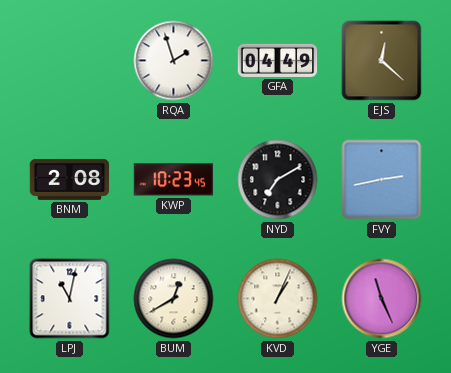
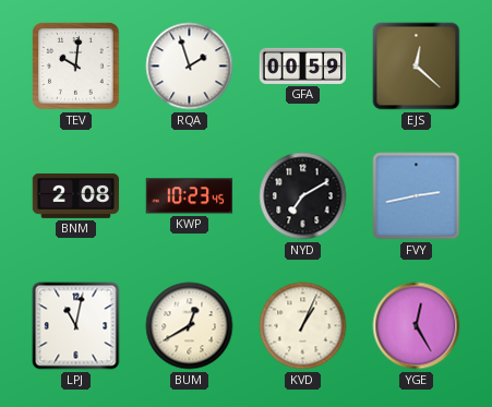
TEV: none -> 10:01
GFA: 04:49 -> 00:59
YGE: 11:26 -> 12:25
